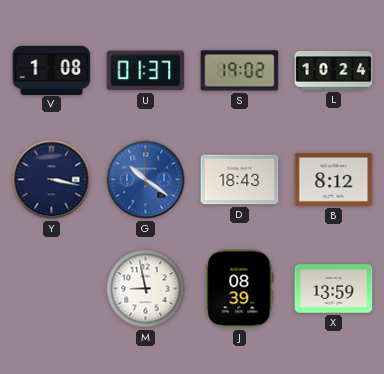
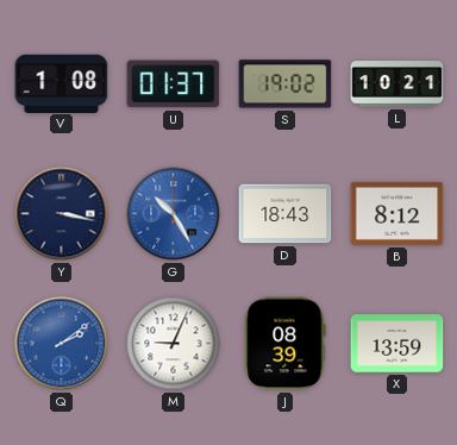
L: 10:24 -> 10:21
G: 10:21 -> 10:25
Q: none -> 2:09
M: 8:58 -> 9:04
